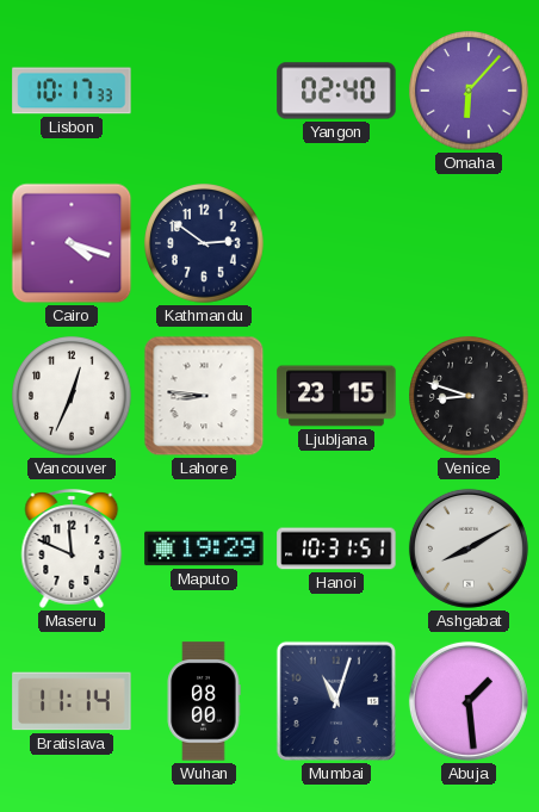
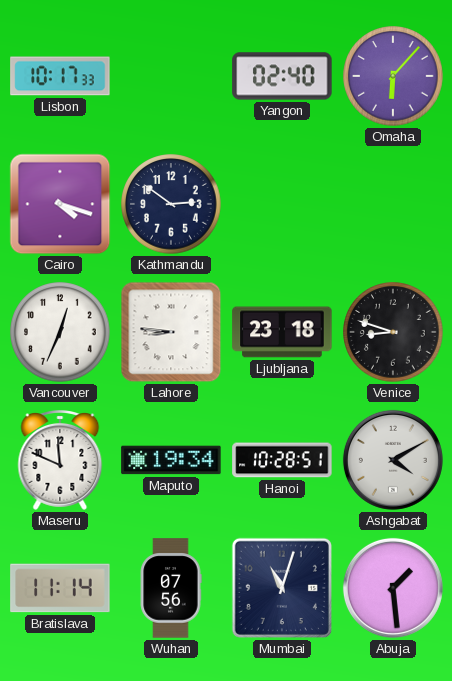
Ljubljana: 23:15 -> 23:18
Maputo: 19:29 -> 19:34
Hanoi: 10:31 -> 10:28
Ashgabat: 8:10 -> 4:10
Wuhan: 08:00 -> 07:56
